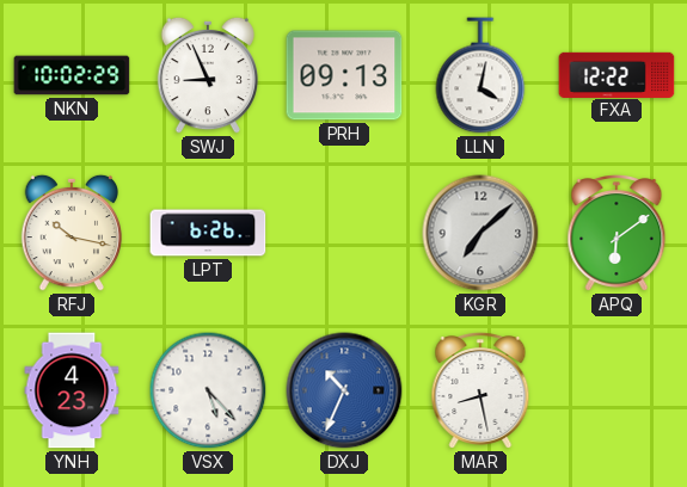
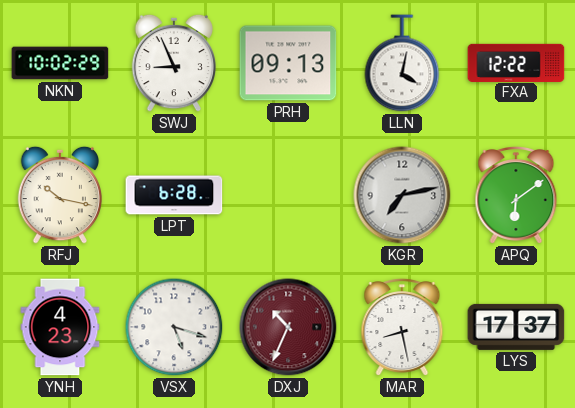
LPT: 6:26 -> 6:28
KGR: 7:08 -> 7:13
VSX: 5:23 -> 5:18
DXJ dial: blue -> burgundy
LYS: none -> 17:37
